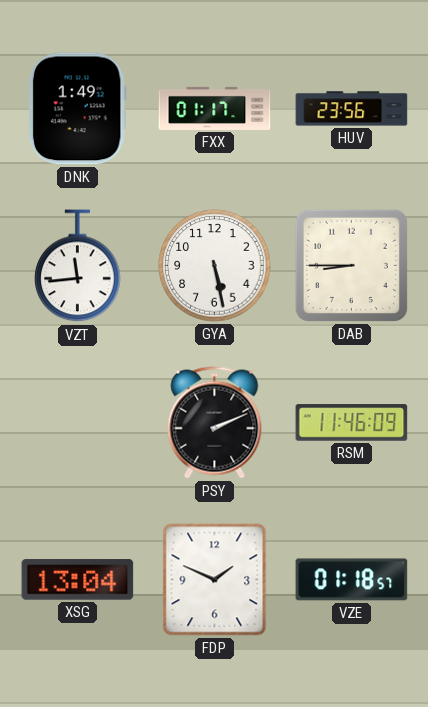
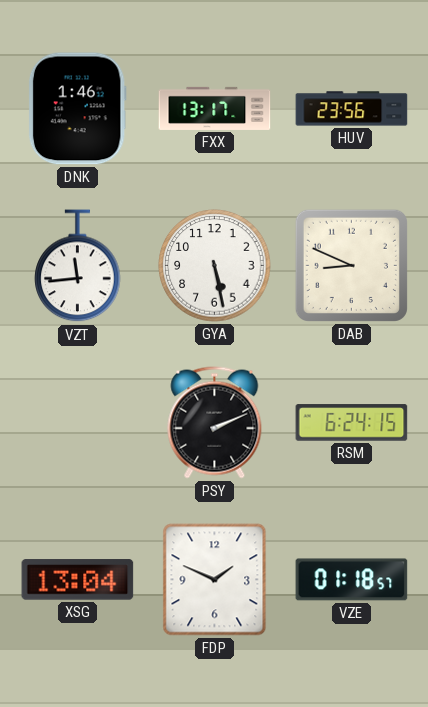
DNK: 1:49 -> 1:46
FXX: 01:17 -> 13:17
DAB: 8:45 -> 8:49
RSM: 11:46 -> 6:24
